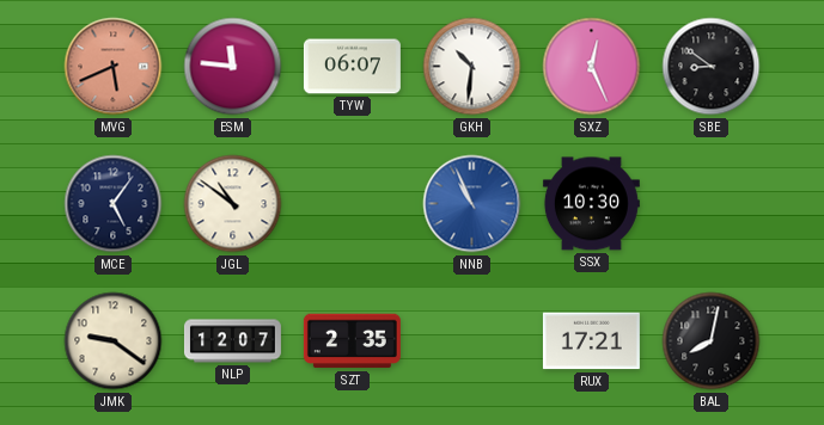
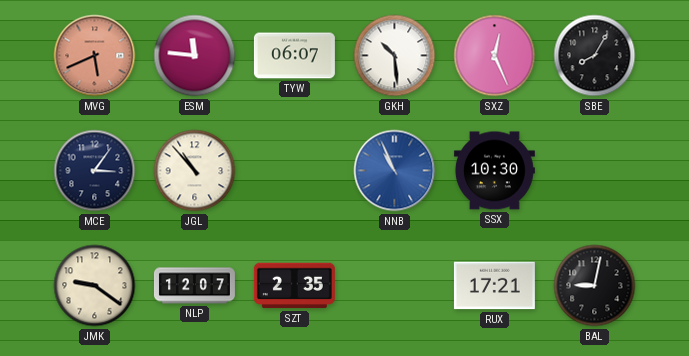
GKH: 10:31 -> 10:29
SBE: 8:51 -> 8:05
MCE: 5:06 -> 3:06
JGL: 10:51 -> 10:53
BAL: 8:02 -> 9:02
